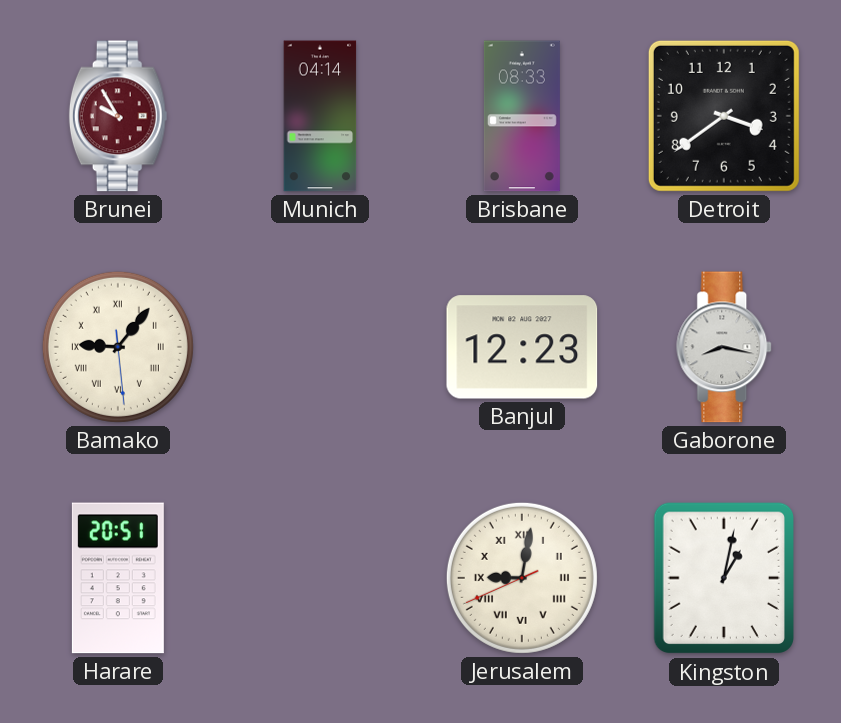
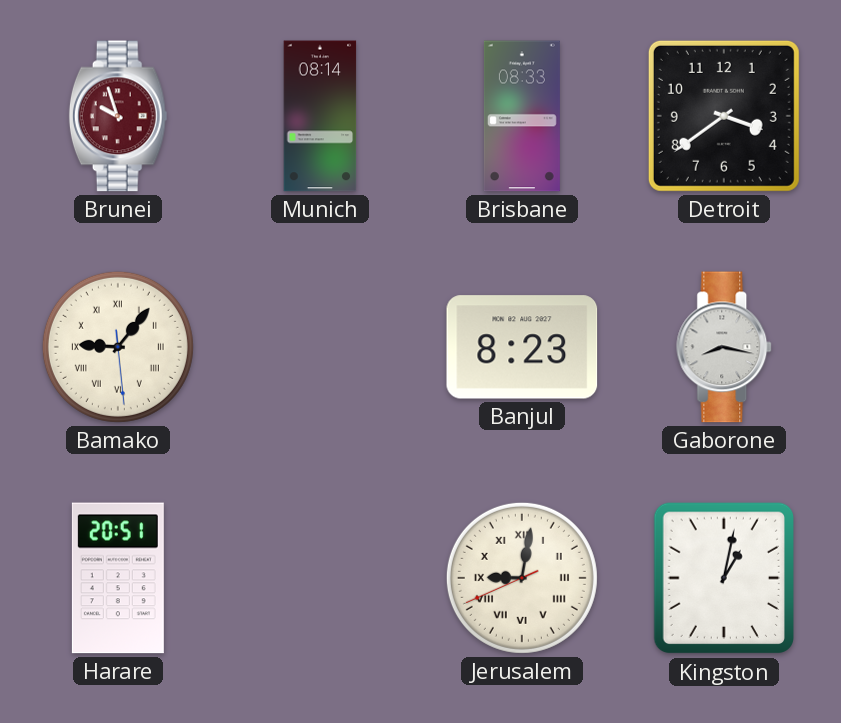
Brunei: 9:55 -> 9:57
Munich: 04:14 -> 08:14
Banjul: 12:23 -> 8:23
